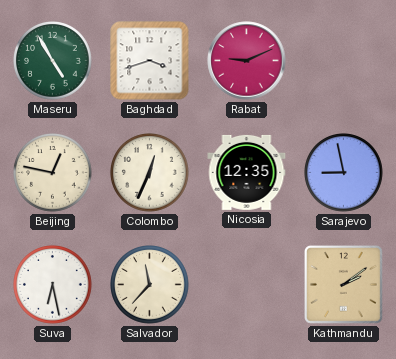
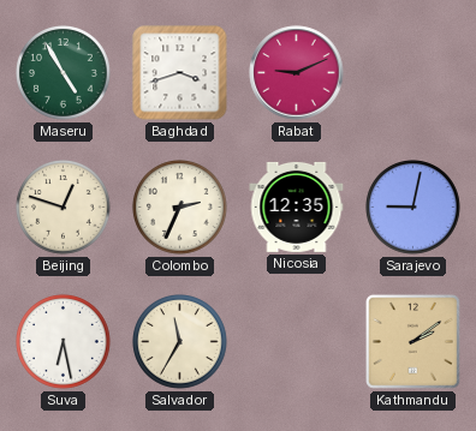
Beijing: 12:47 -> 12:48
Colombo: 12:34 -> 2:34
Sarajevo: 8:58 -> 9:02
Salvador: 11:37 -> 11:35
